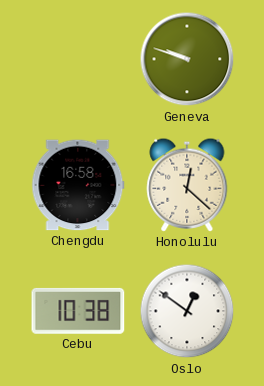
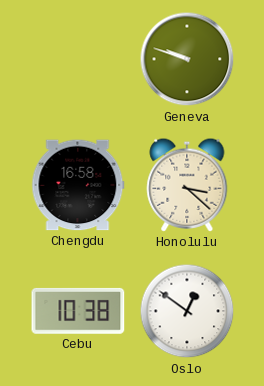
Honolulu: 12:22 -> 3:22
